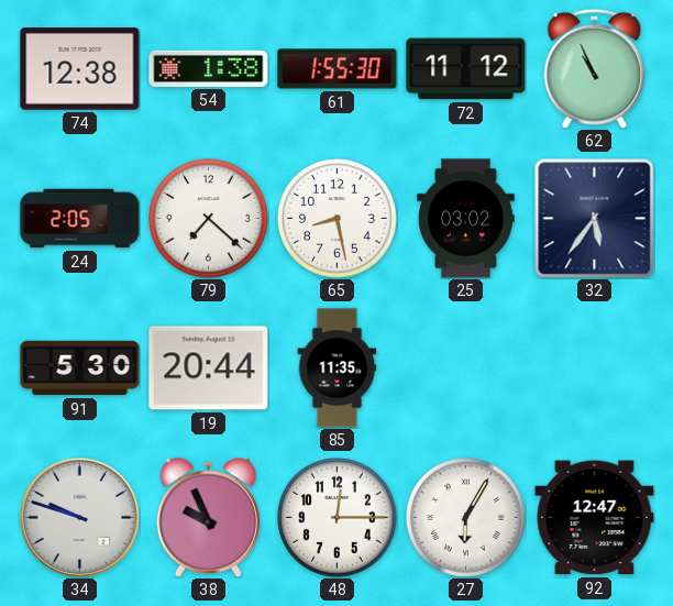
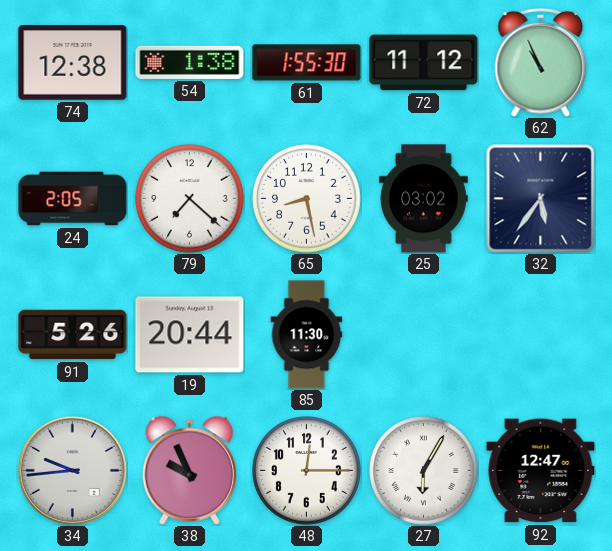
91: 5:30 -> 5:26
85: 11:35 -> 11:30
34: 9:48 -> 9:44
